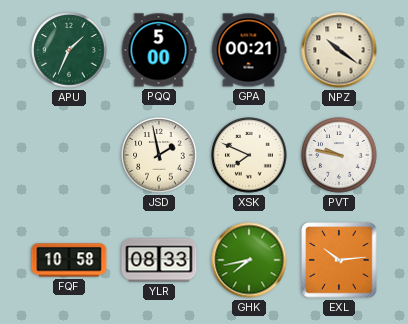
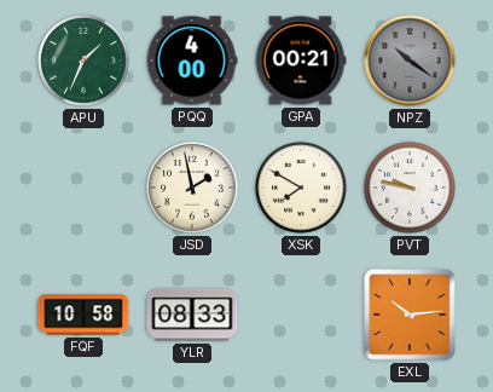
PQQ: 5:00 -> 4:00
NPZ dial: cream -> grey
XSK: 7:49 -> 7:50
GHK: 7:43 -> none
